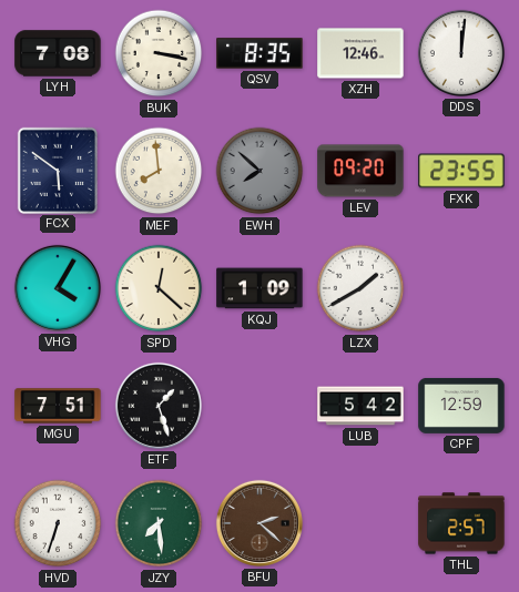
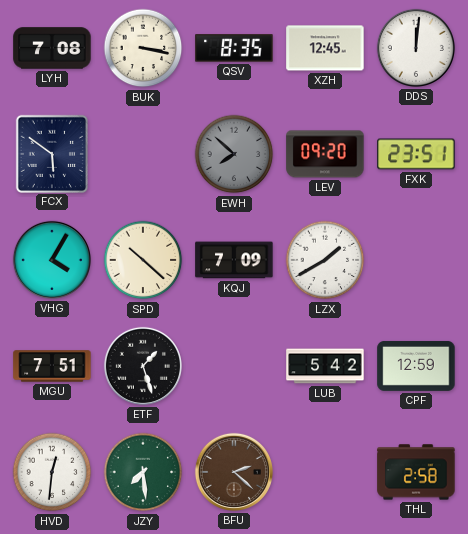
XZH: 12:46 -> 12:45
MEF: 7:59 -> none
FXK: 23:55 -> 23:51
SPD: 12:22 -> 10:22
KQJ: 1:09 -> 7:09
HVD: 6:33 -> 12:31
THL: 2:57 -> 2:58
